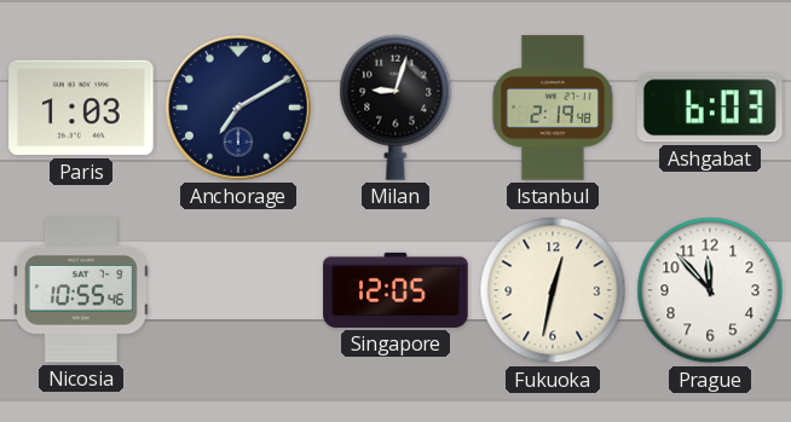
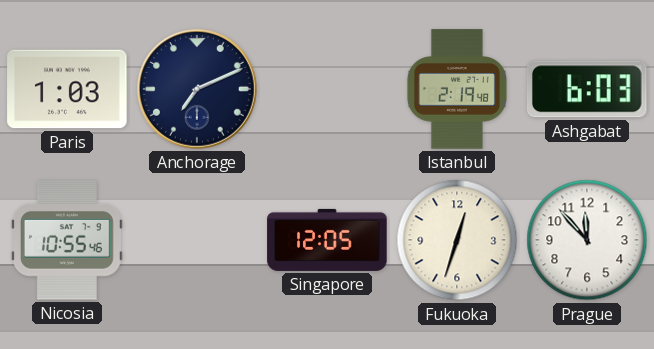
Anchorage: 7:10 -> 7:11
Milan: 9:03 -> none
Fukuoka: 12:32 -> 12:33
